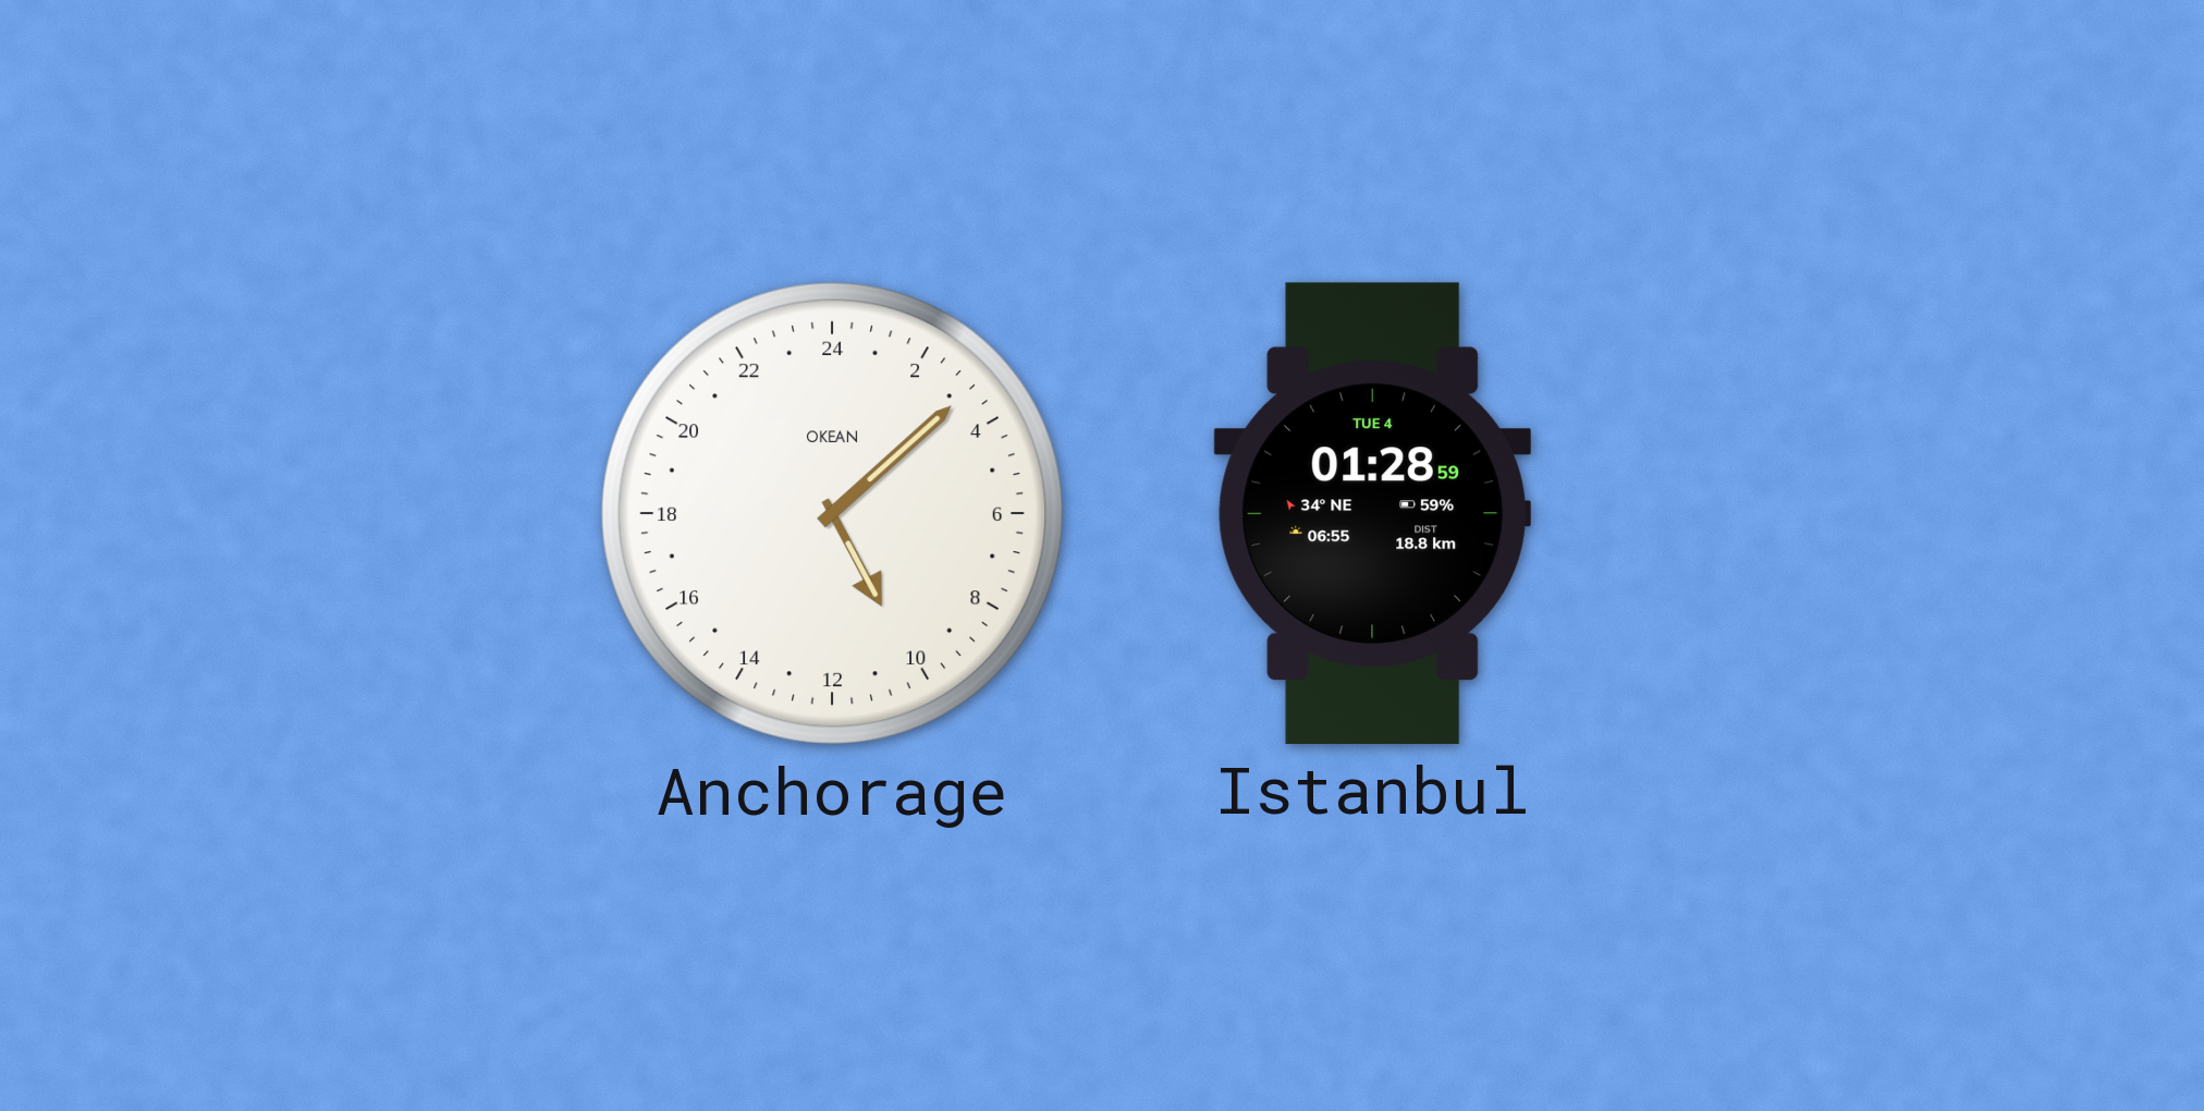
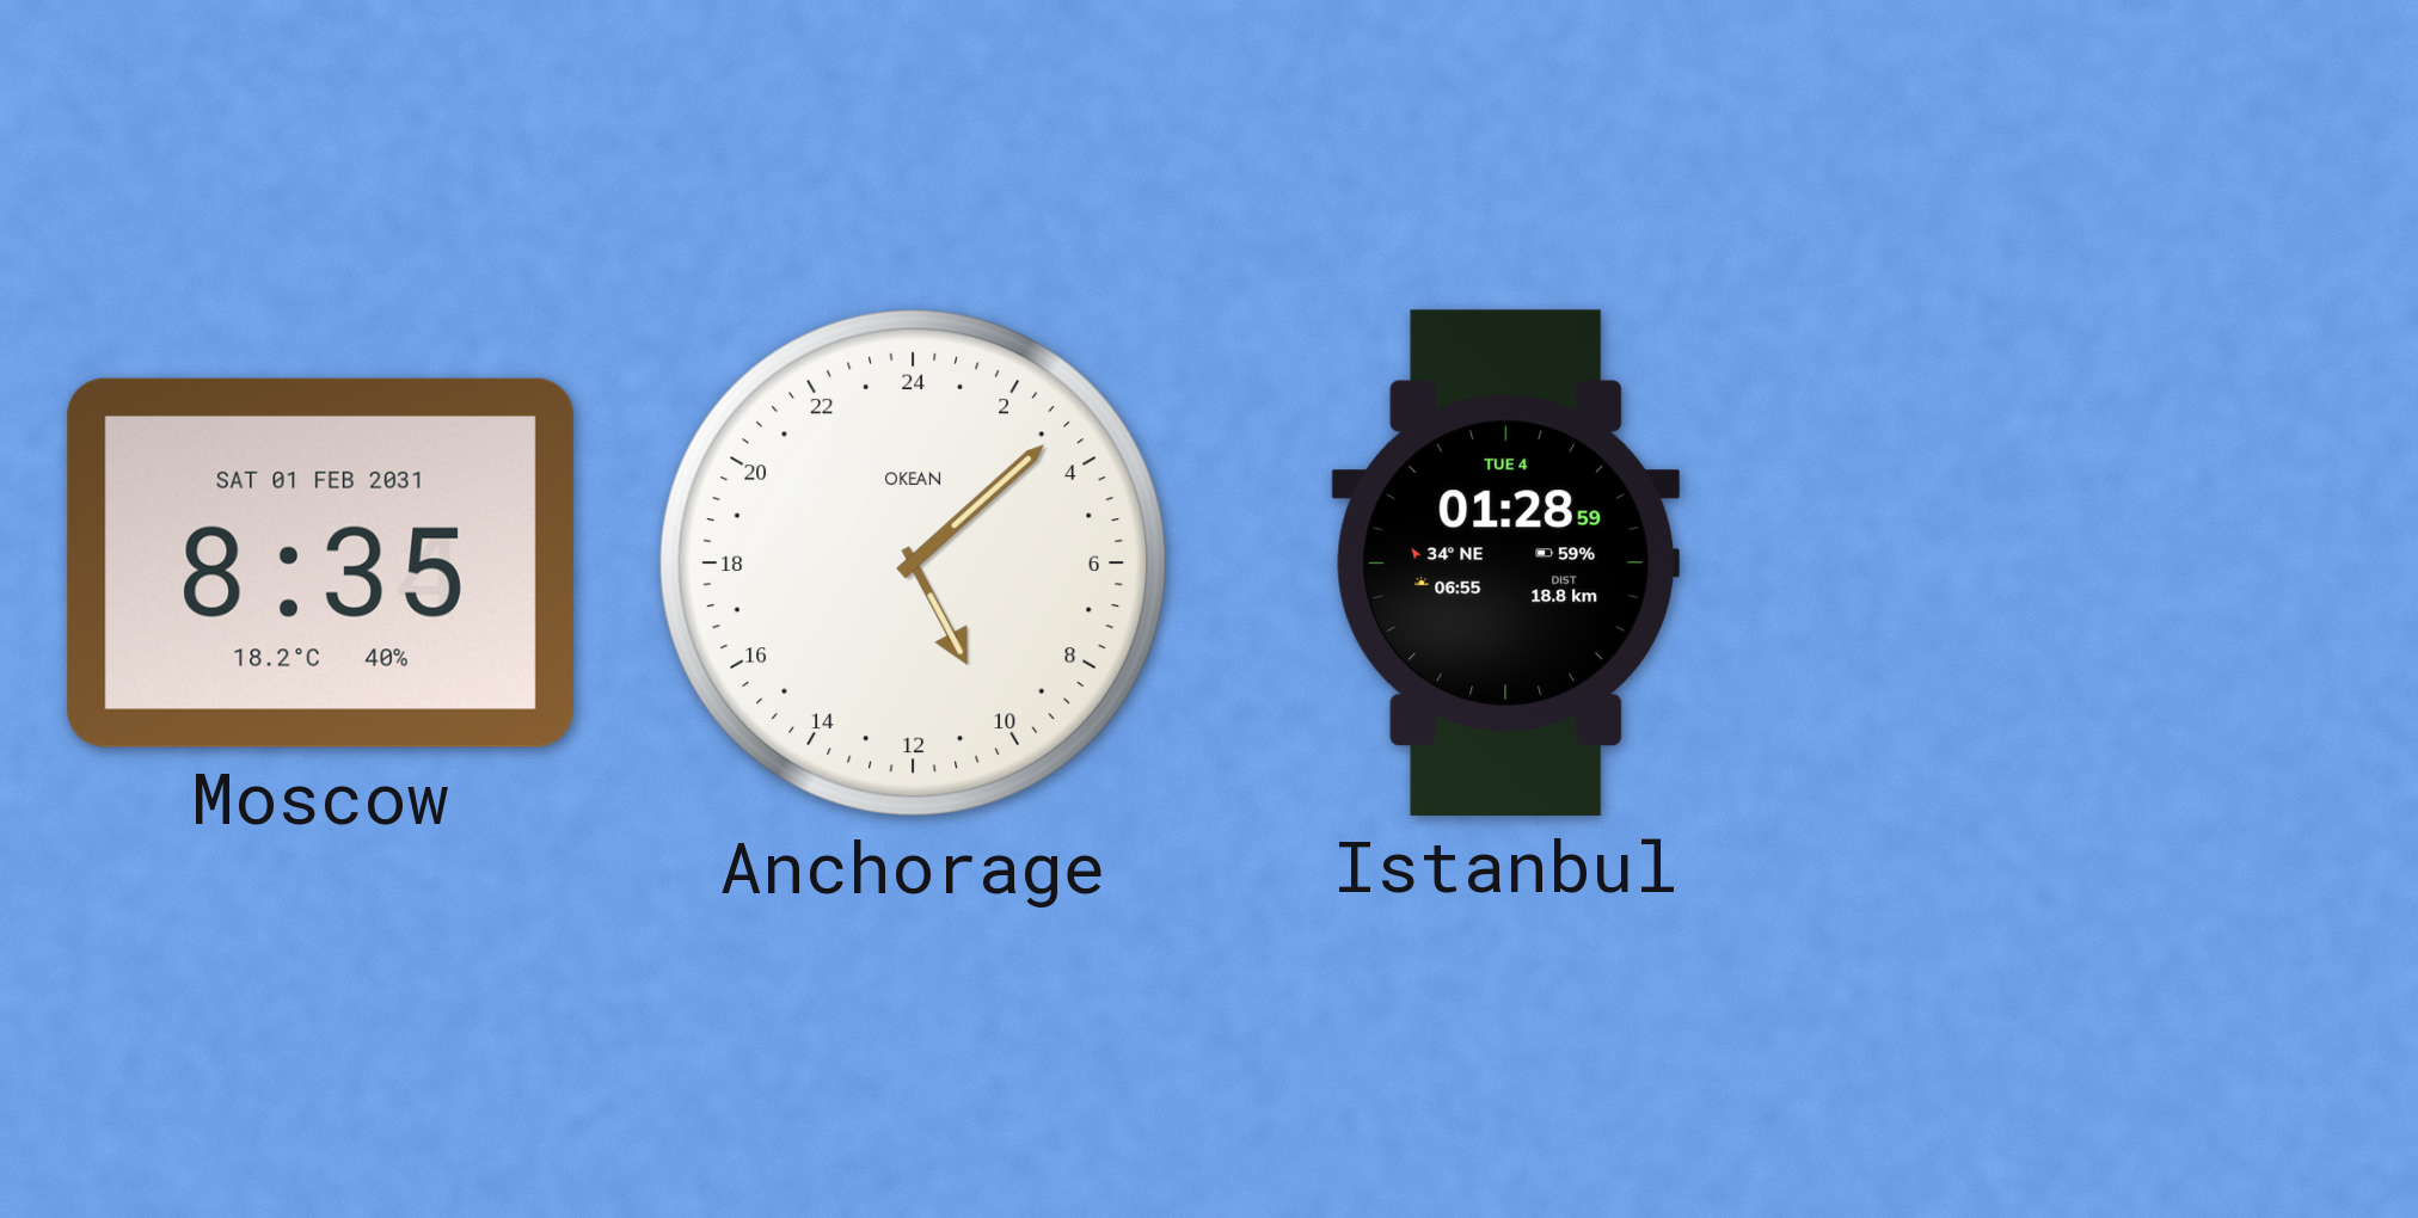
Moscow: none -> 8:35
